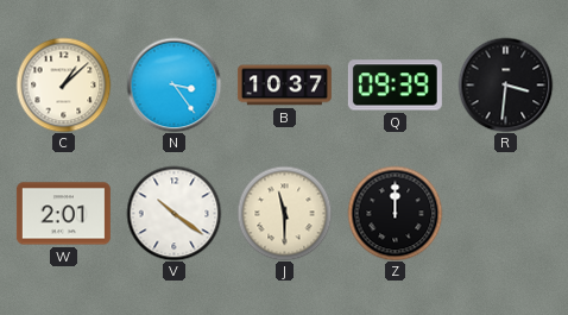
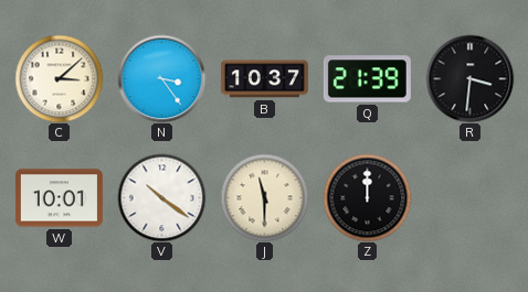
C: 1:08 -> 3:08
Q: 09:39 -> 21:39
W: 2:01 -> 10:01
